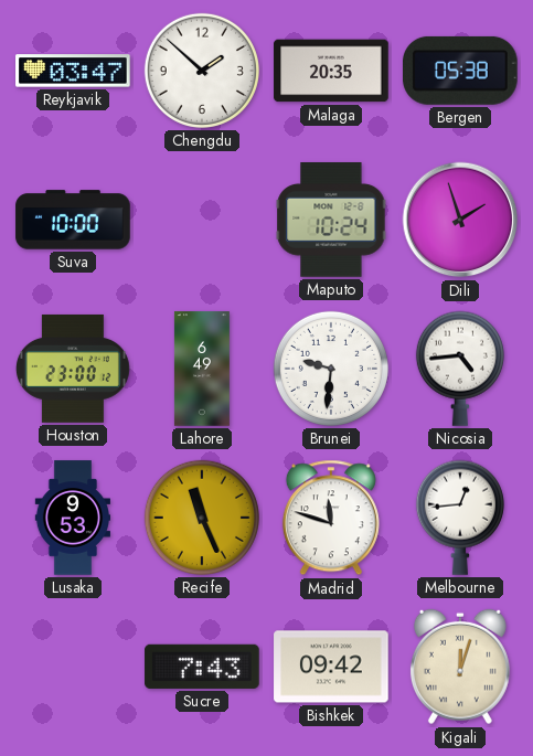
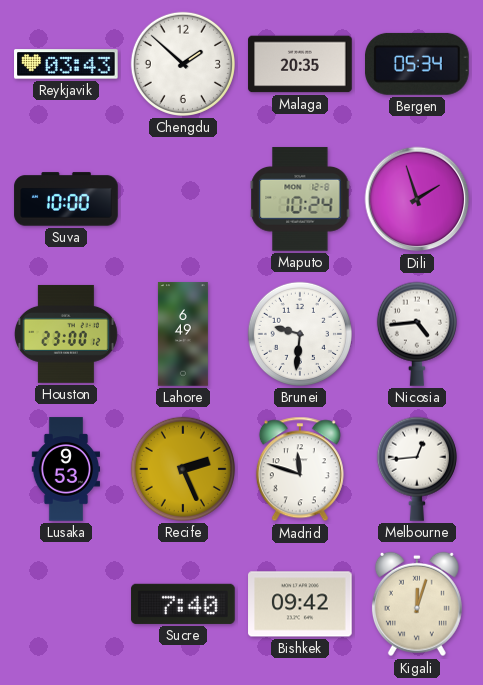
Reykjavik: 03:47 -> 03:43
Bergen: 05:38 -> 05:34
Recife: 11:26 -> 2:26
Sucre: 7:43 -> 7:40
